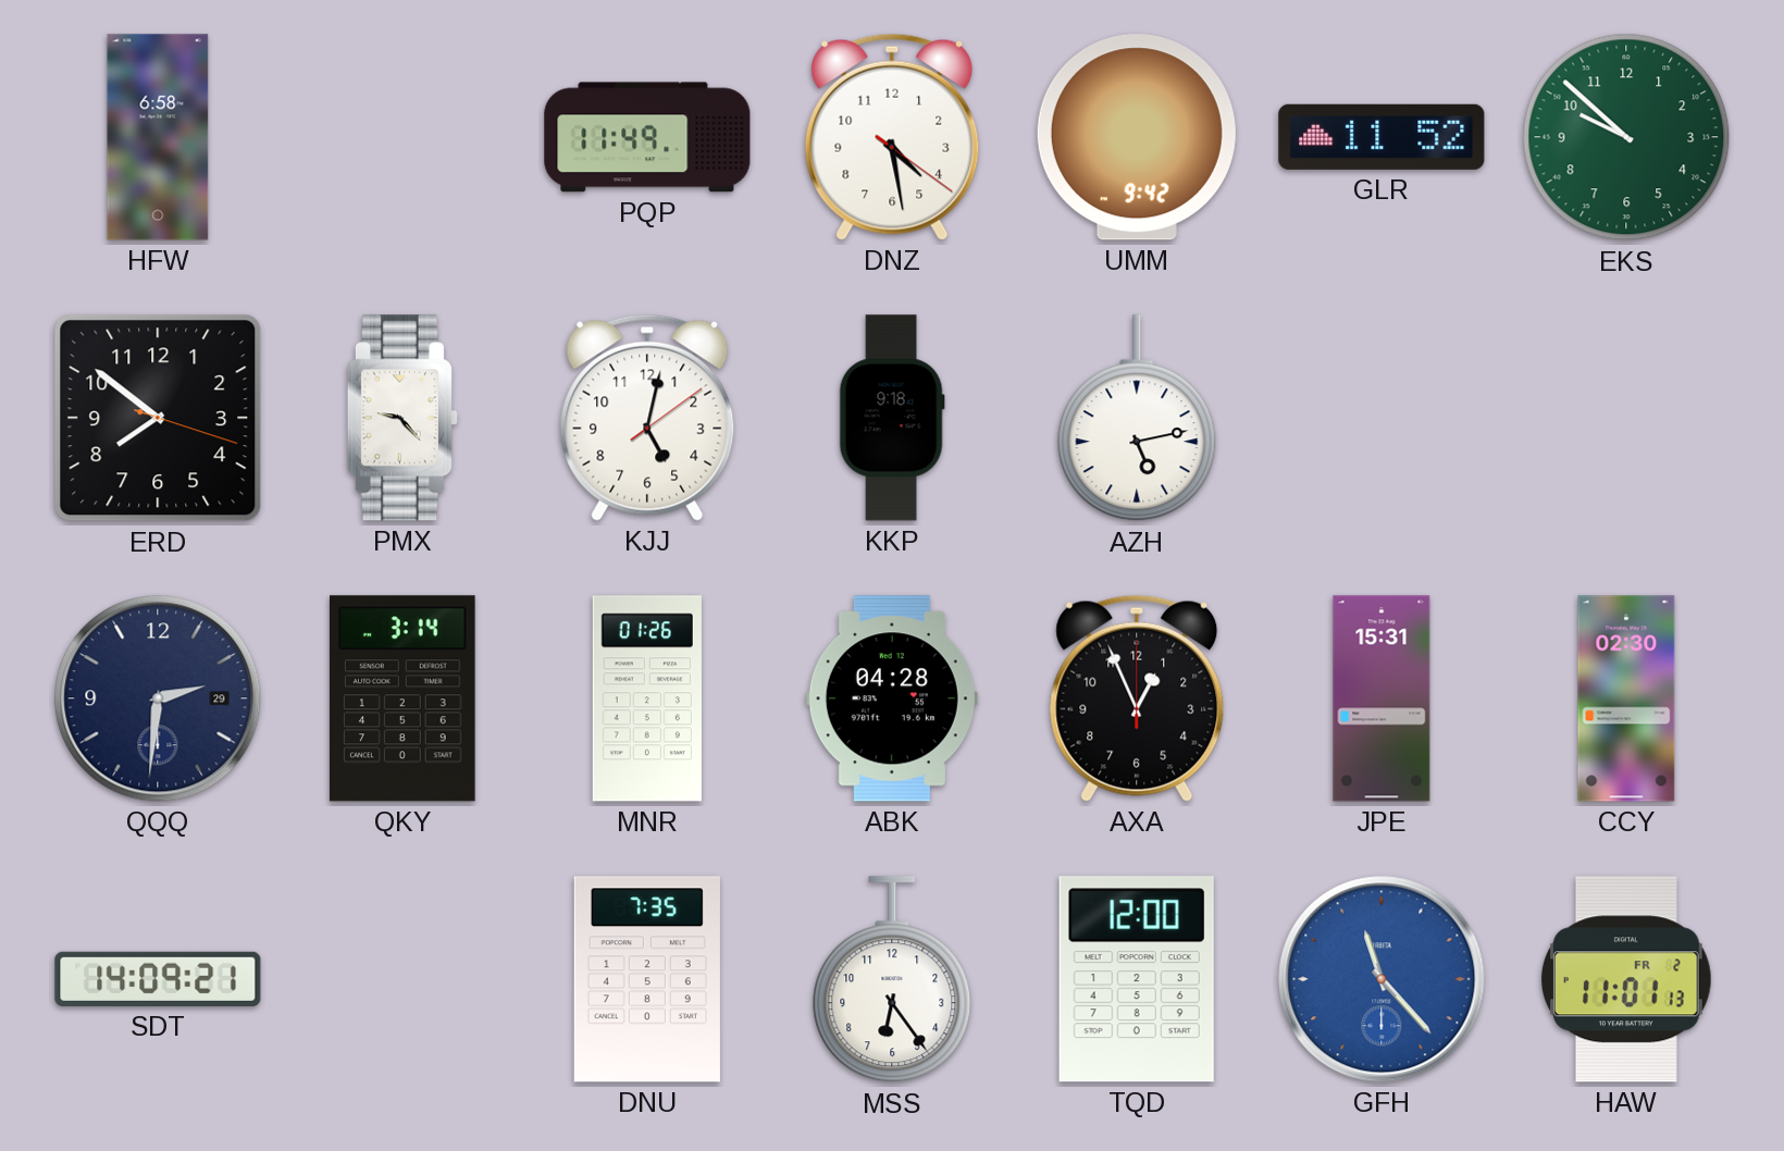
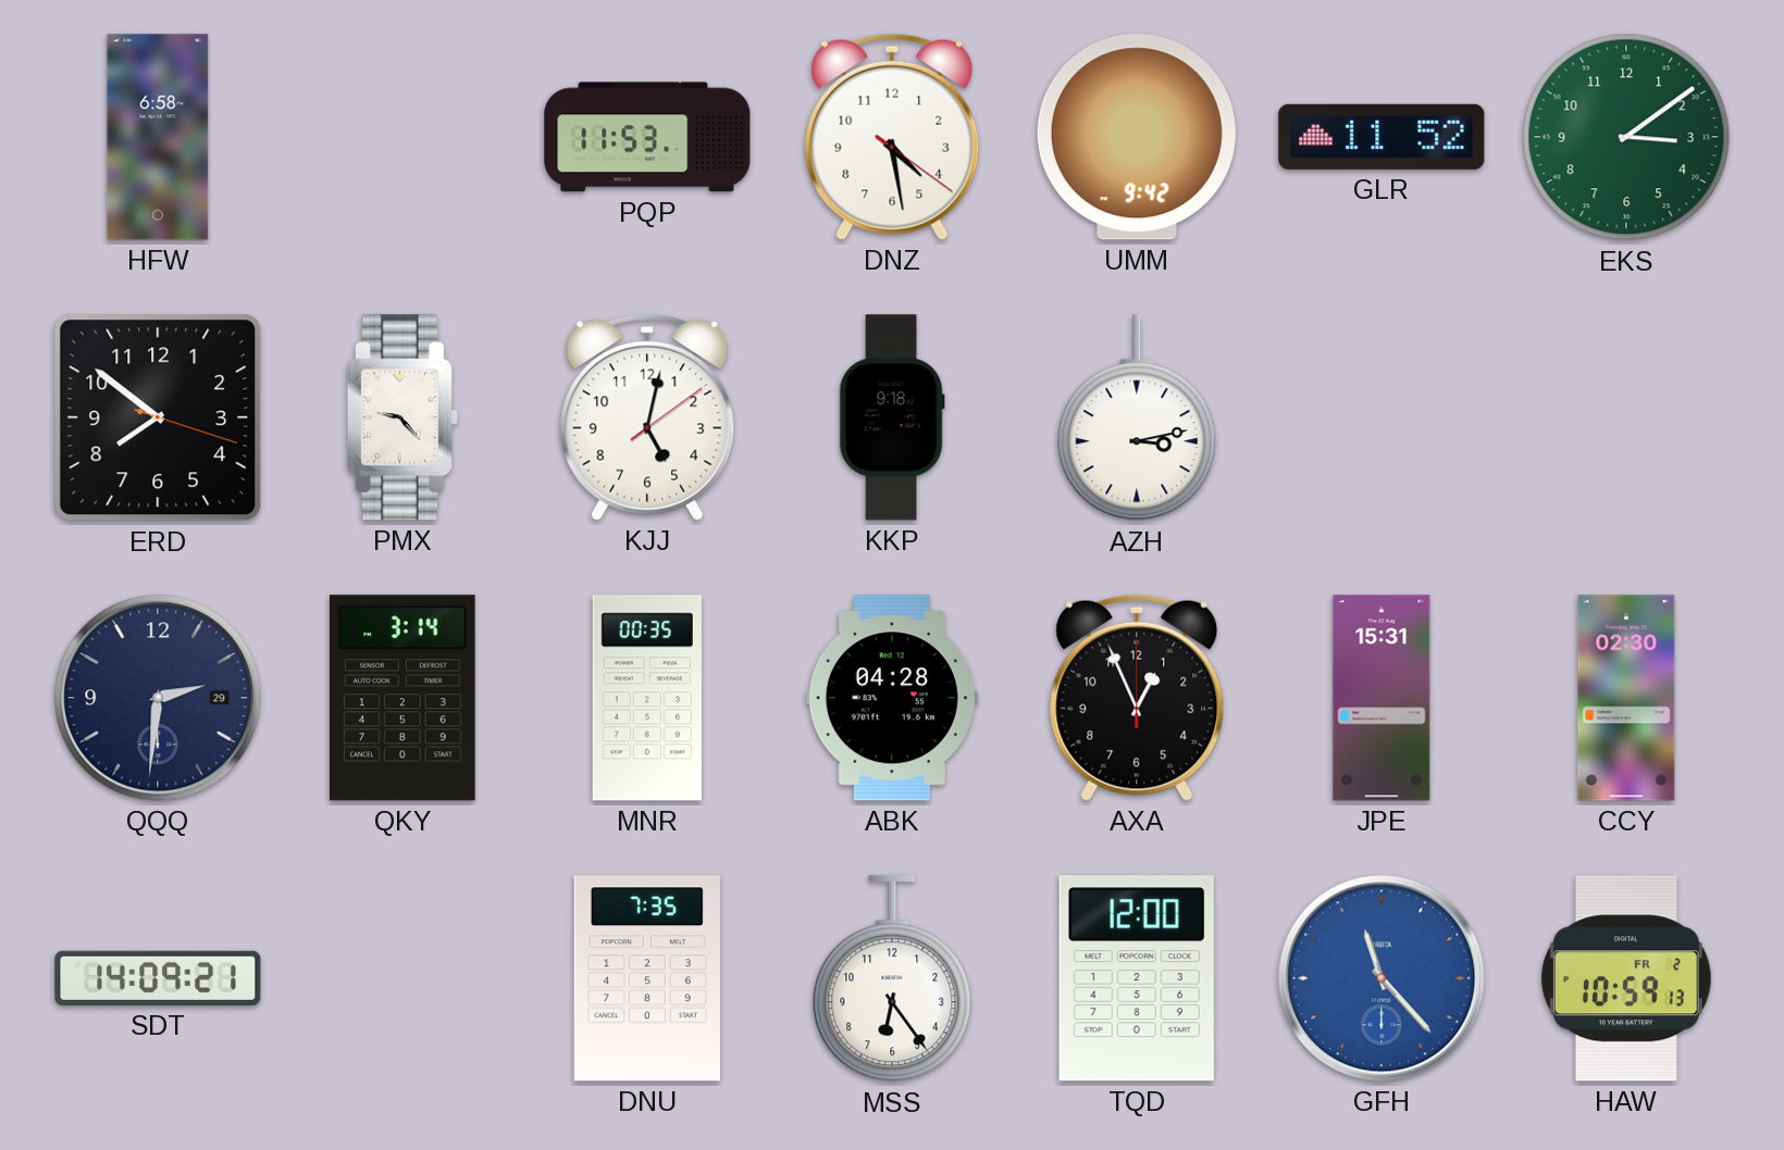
PQP: 11:49 -> 11:53
EKS: 9:52 -> 3:09
AZH: 5:13 -> 3:13
MNR: 01:26 -> 00:35
HAW: 11:01 -> 10:59
